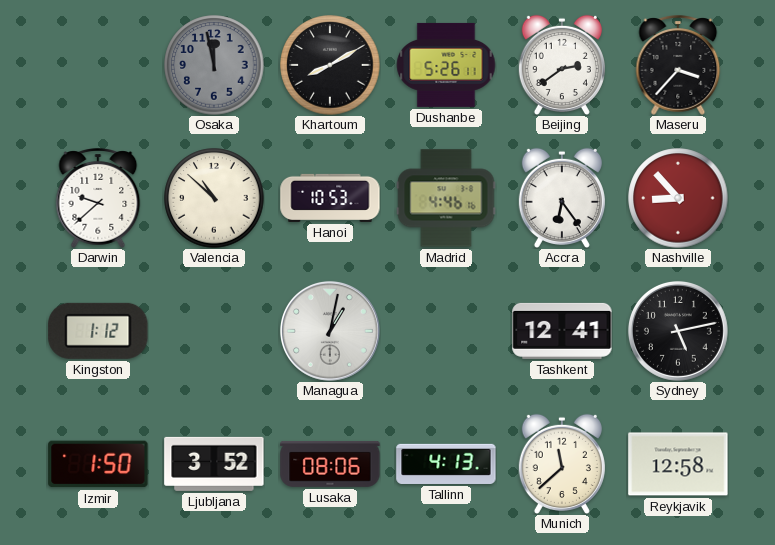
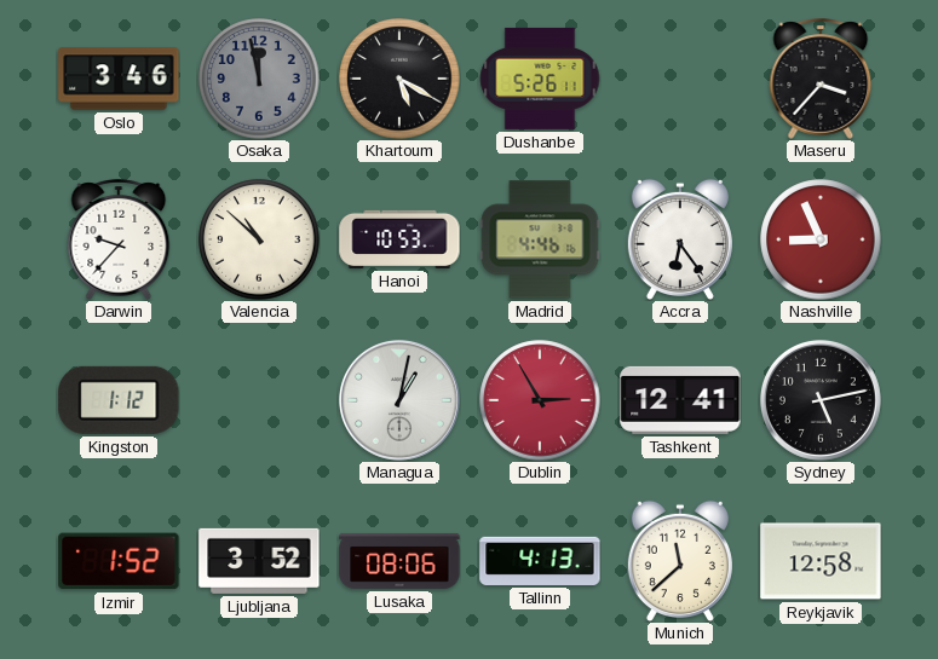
Oslo: none -> 3:46
Khartoum: 8:10 -> 5:20
Beijing: 2:39 -> none
Darwin: 9:38 -> 9:37
Nashville: 8:53 -> 8:56
Dublin: none -> 2:55
Izmir: 1:50 -> 1:52
